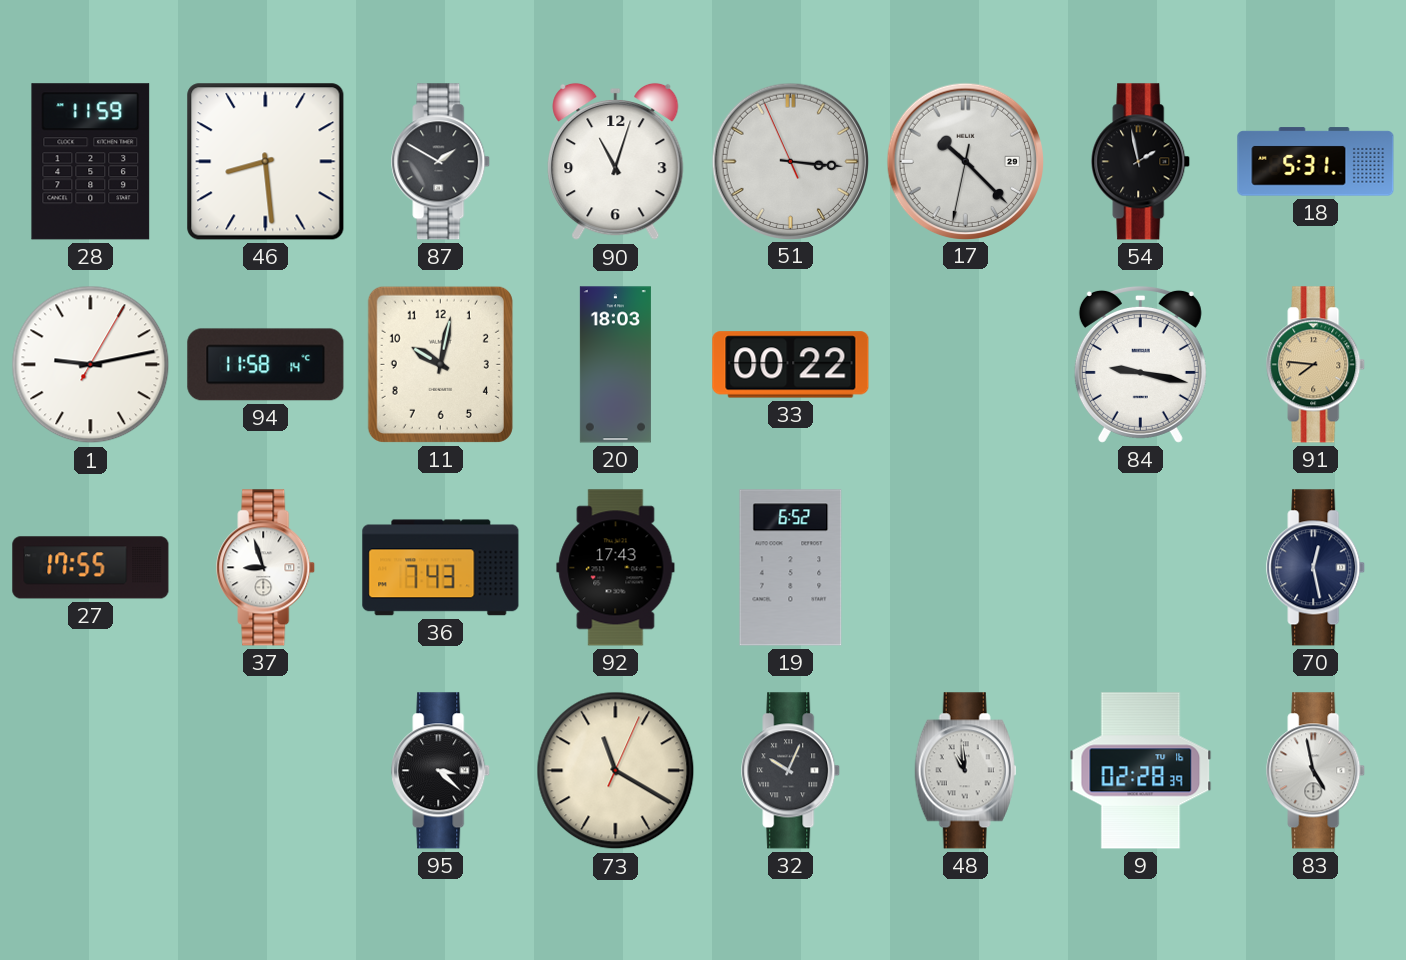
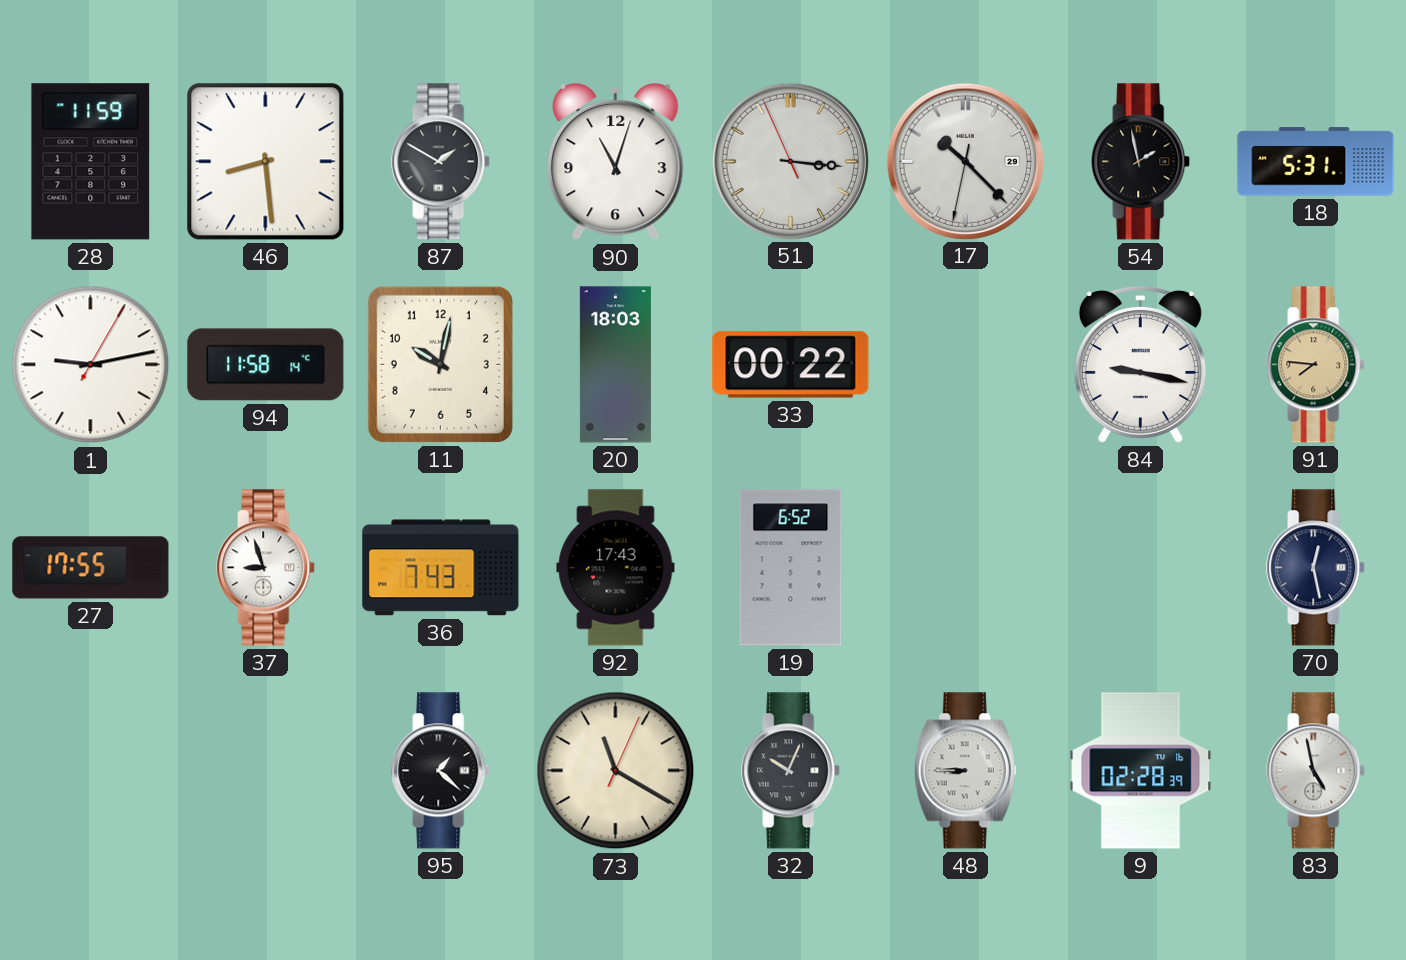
95: 3:22 -> 1:22
48: 10:59 -> 8:45
